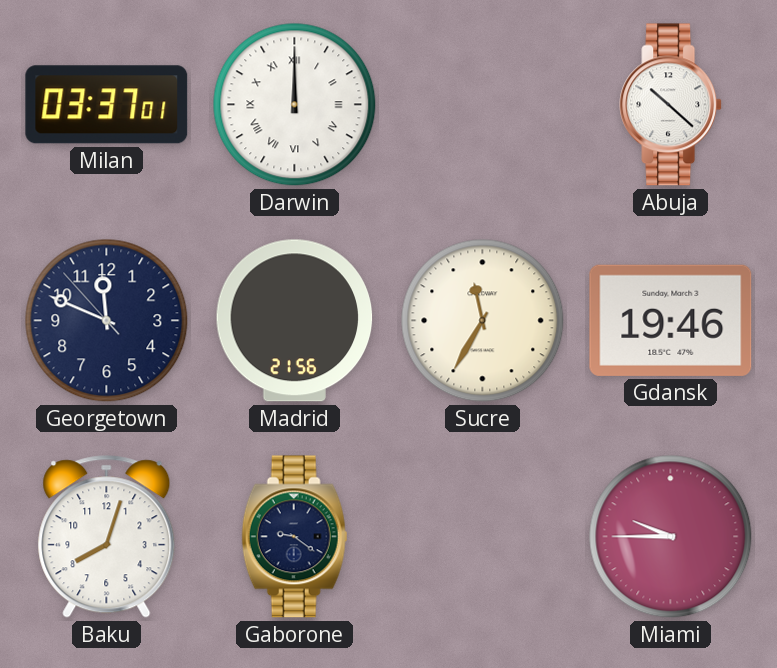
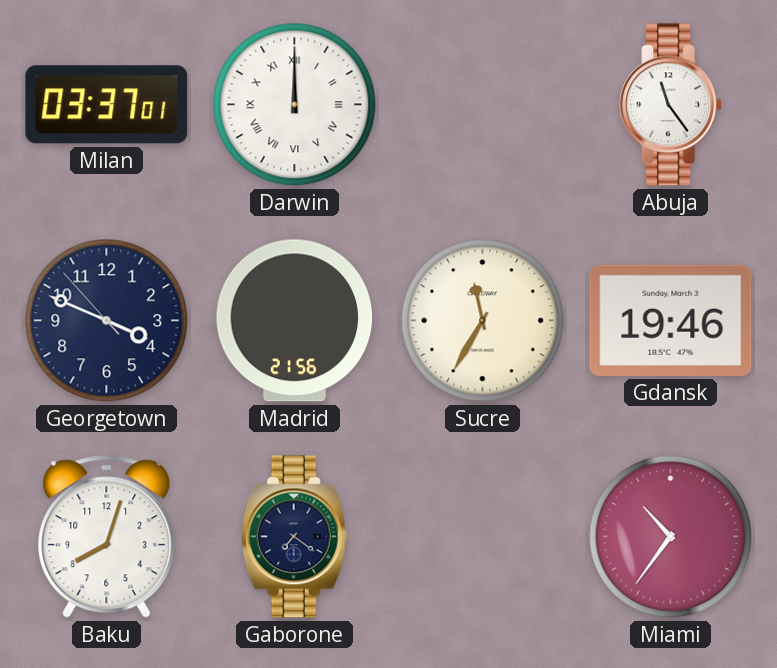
Abuja: 10:22 -> 11:24
Georgetown: 11:48 -> 3:48
Gaborone: 9:21 -> 7:21
Miami: 9:45 -> 10:36
